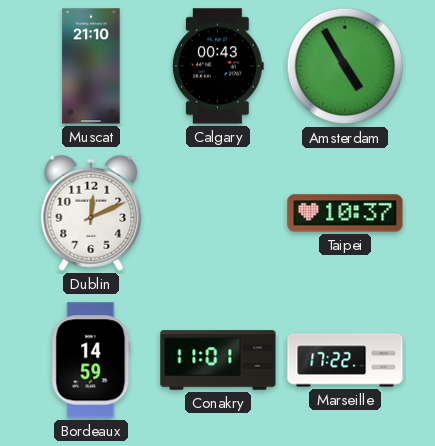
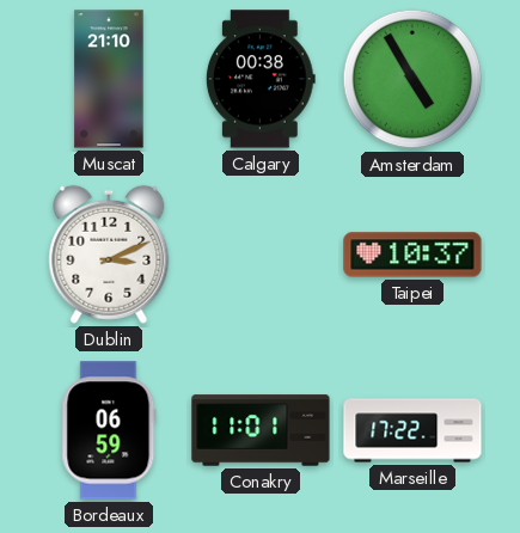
Calgary: 00:43 -> 00:38
Dublin: 12:11 -> 3:11
Bordeaux: 14:59 -> 06:59
